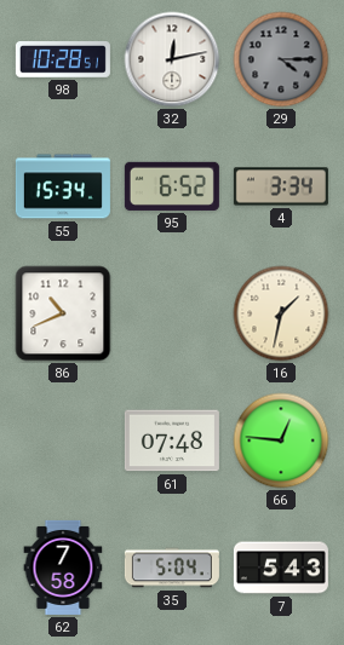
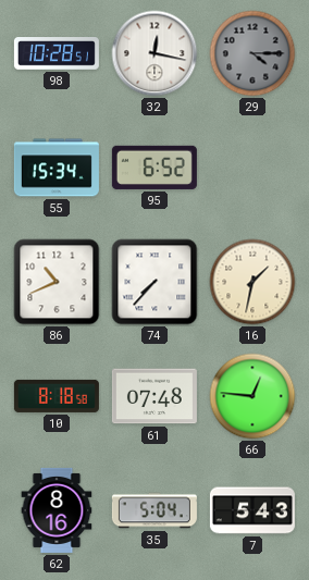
32: 12:13 -> 12:17
4: 3:34 -> none
74: none -> 7:37
10: none -> 8:18
62: 7:58 -> 8:16
